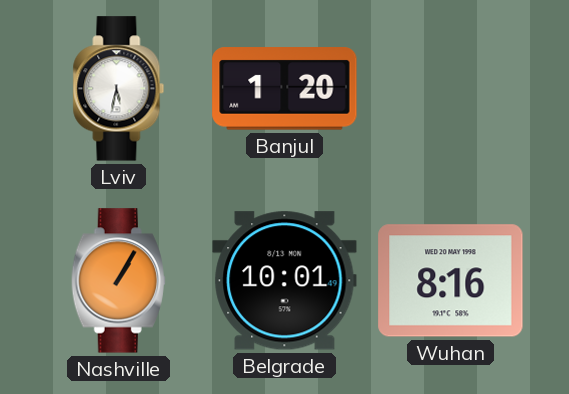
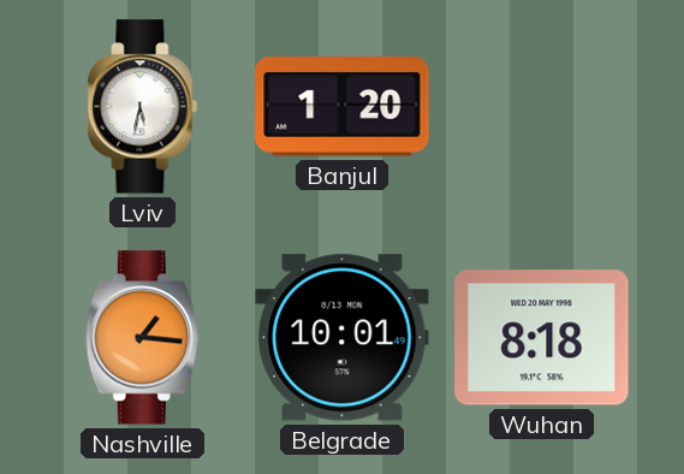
Nashville: 1:05 -> 1:16
Wuhan: 8:16 -> 8:18
